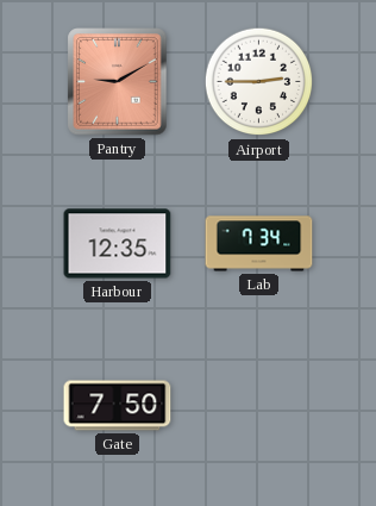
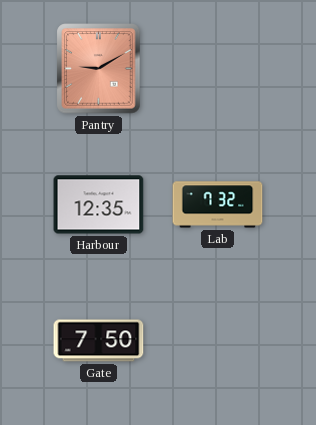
Airport: 2:45 -> none
Lab: 7:34 -> 7:32
